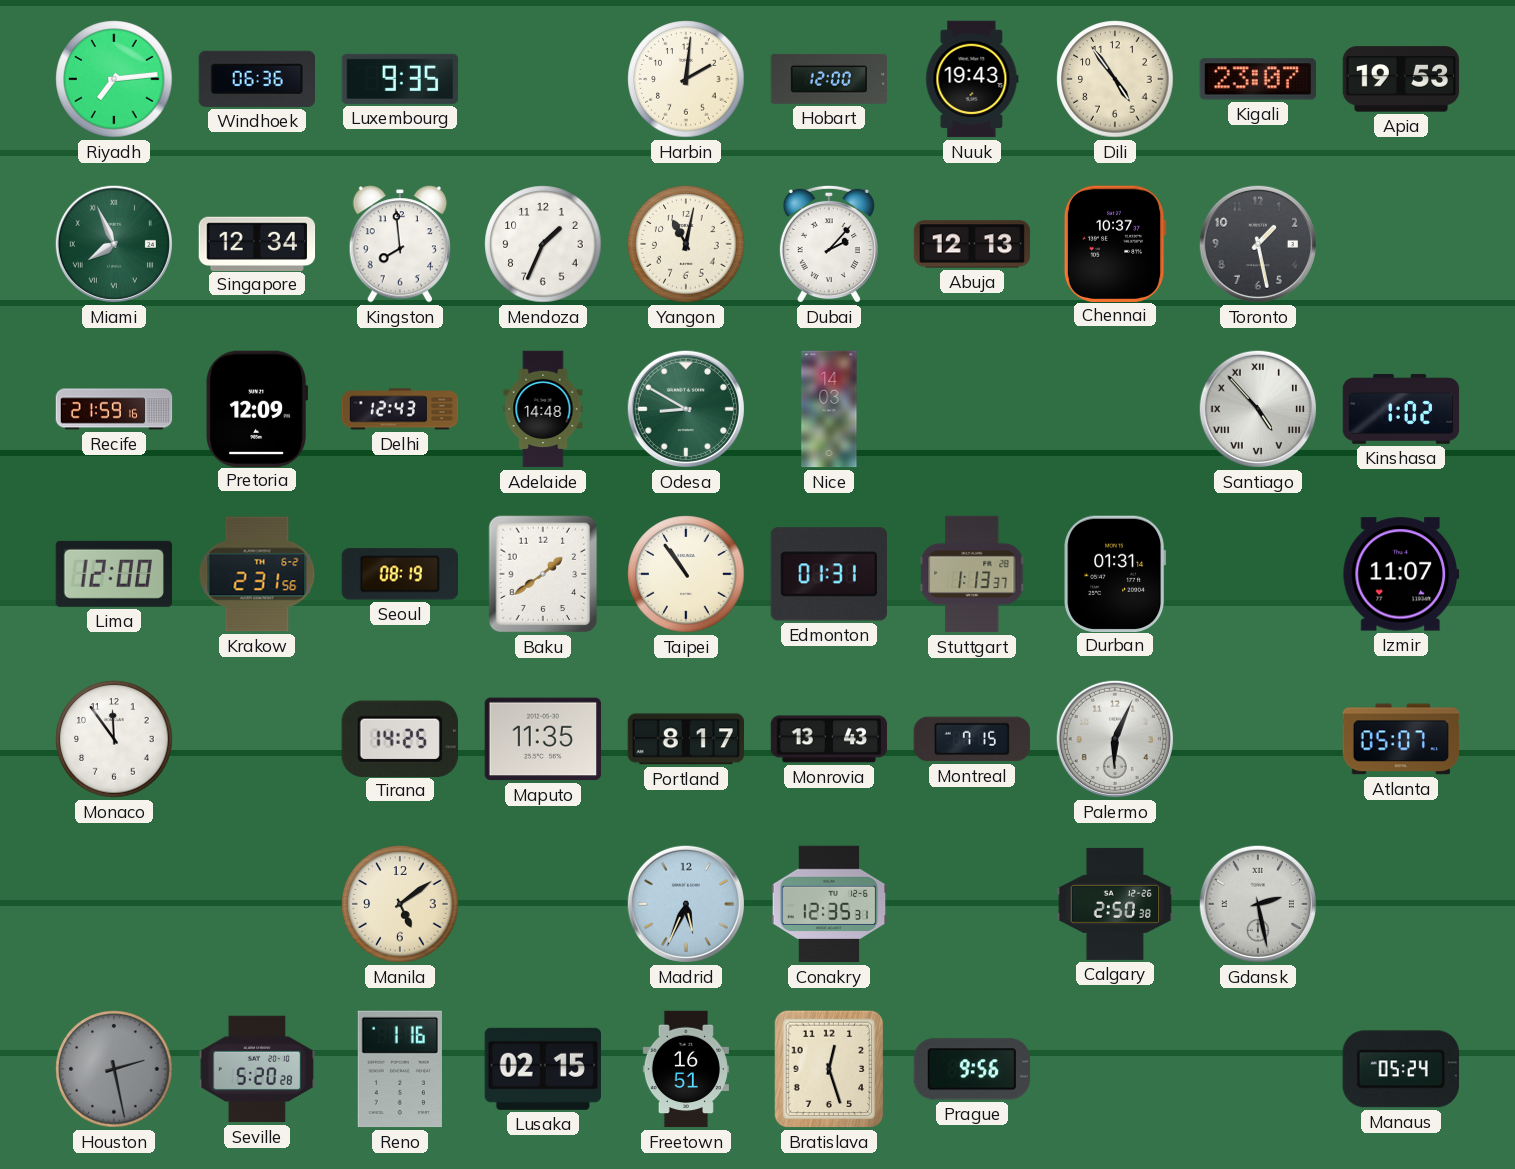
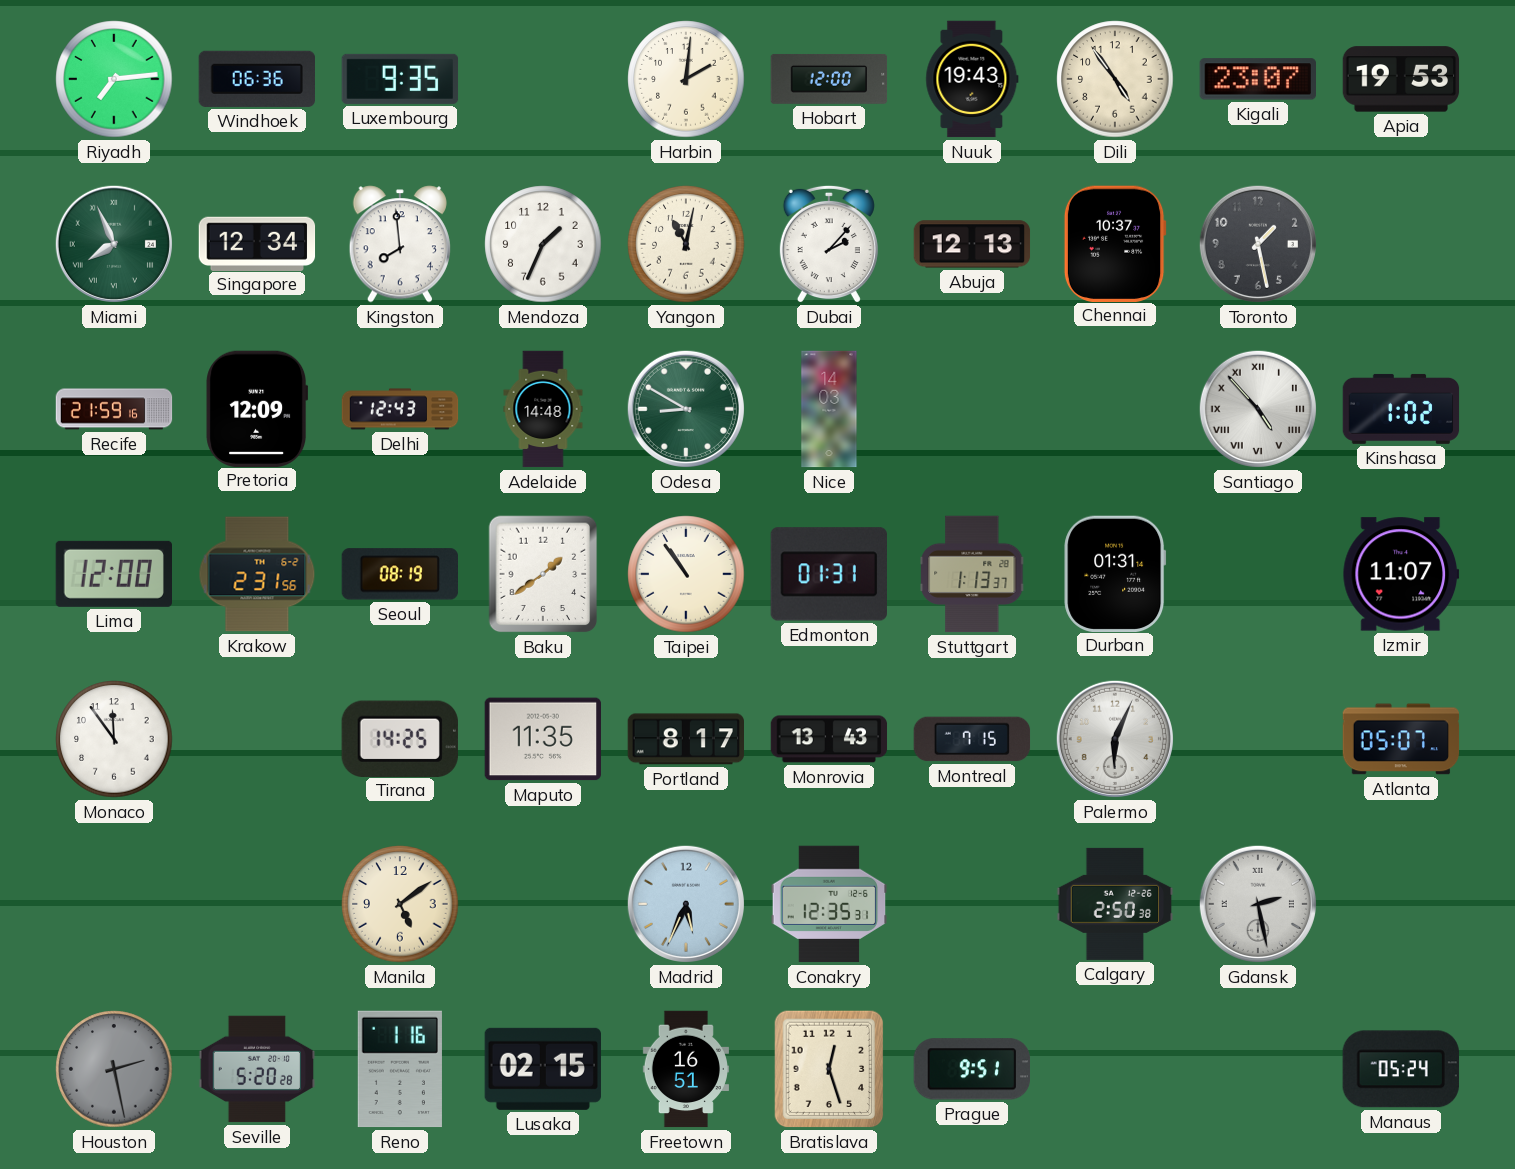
Prague: 9:56 -> 9:51
